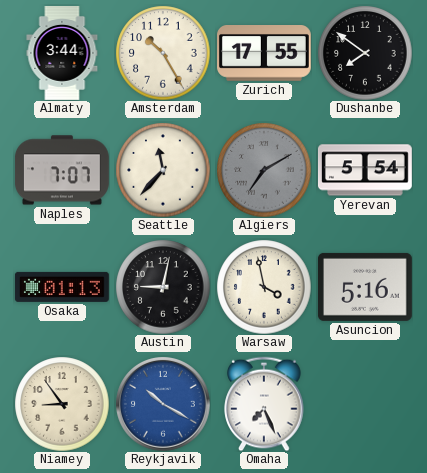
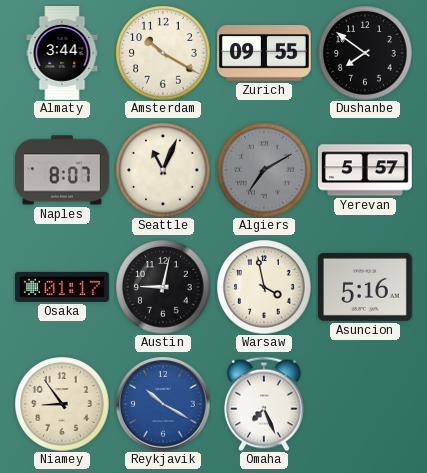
Amsterdam: 10:25 -> 10:20
Zurich: 17:55 -> 09:55
Naples: 7:07 -> 8:07
Seattle: 11:37 -> 11:04
Yerevan: 5:54 -> 5:57
Osaka: 01:13 -> 01:17
